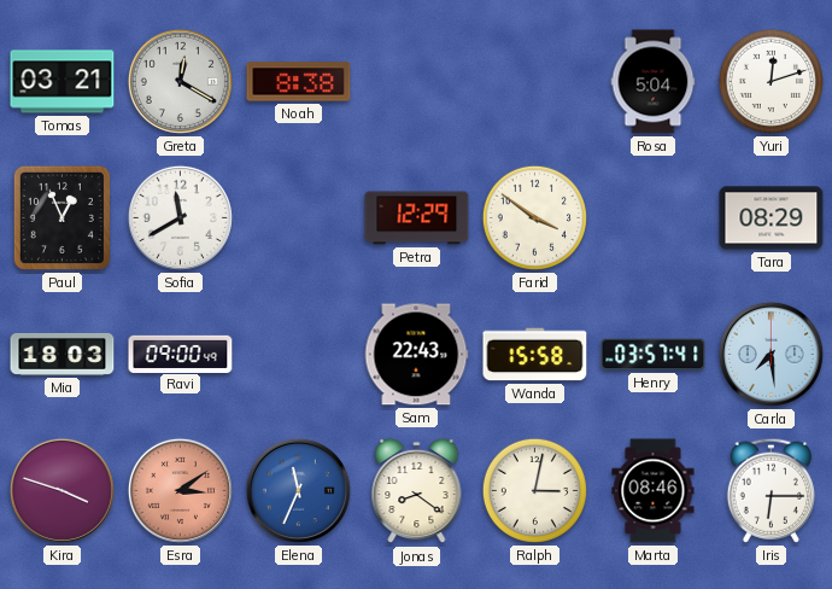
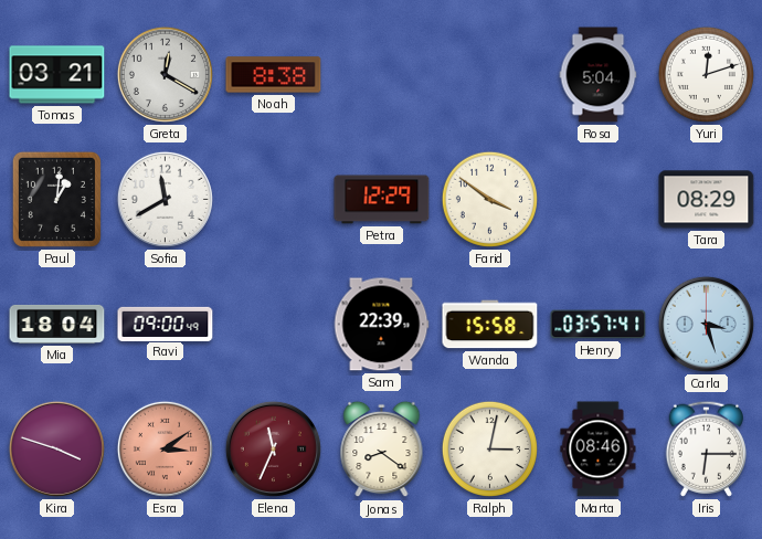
Paul: 12:56 -> 1:01
Mia: 18:03 -> 18:04
Sam: 22:43 -> 22:39
Carla: 7:29 -> 3:27
Elena dial: blue -> burgundy
